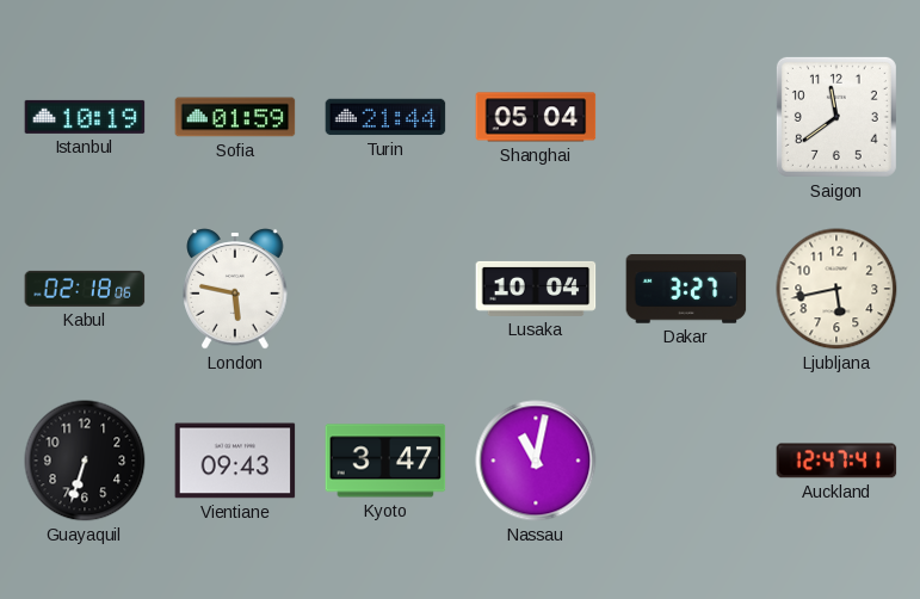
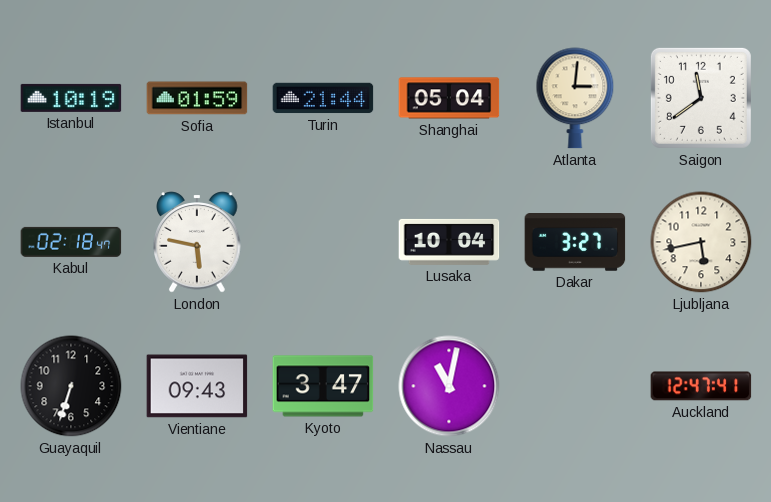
Atlanta: none -> 3:01
Kabul: 02:18:06 -> 02:18:47
